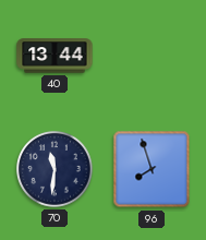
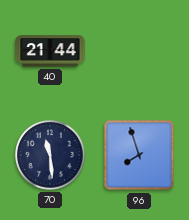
40: 13:44 -> 21:44
70: 11:31 -> 11:29
